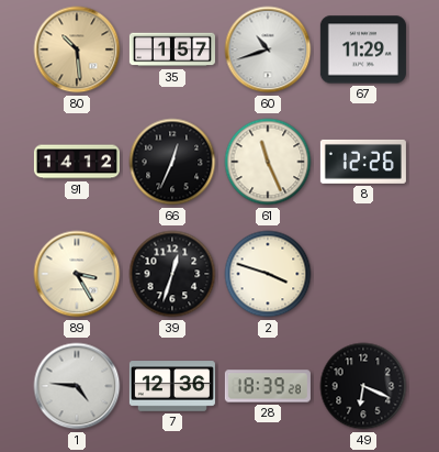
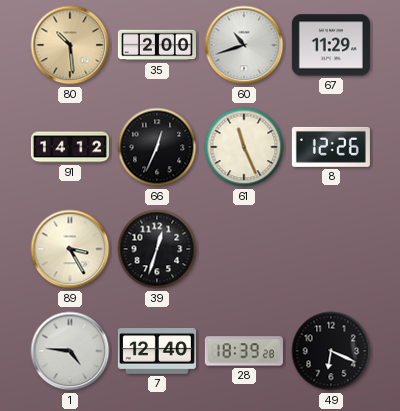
35: 1:57 -> 2:00
2: 3:48 -> none
7: 12:36 -> 12:40
